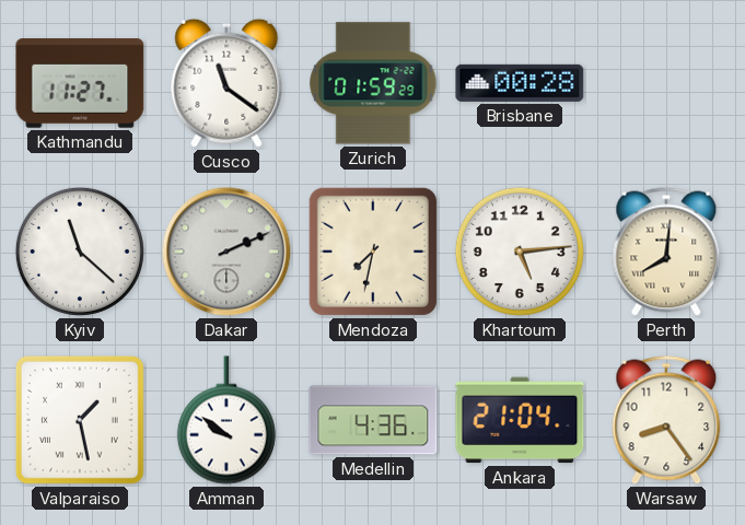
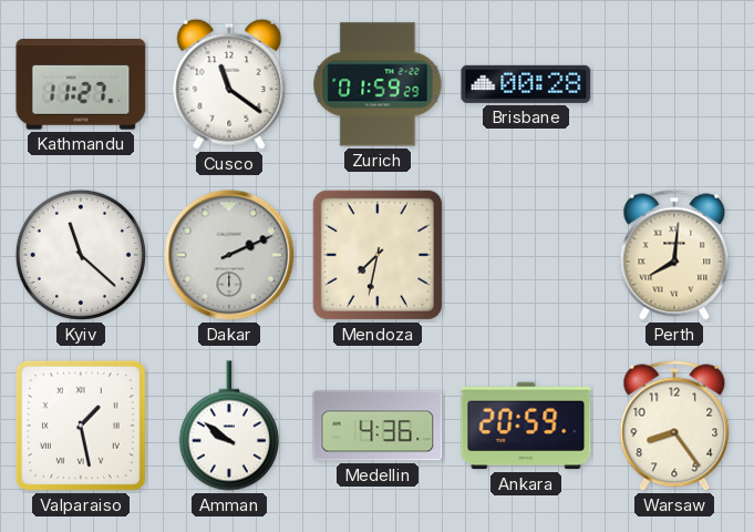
Khartoum: 5:14 -> none
Ankara: 21:04 -> 20:59
